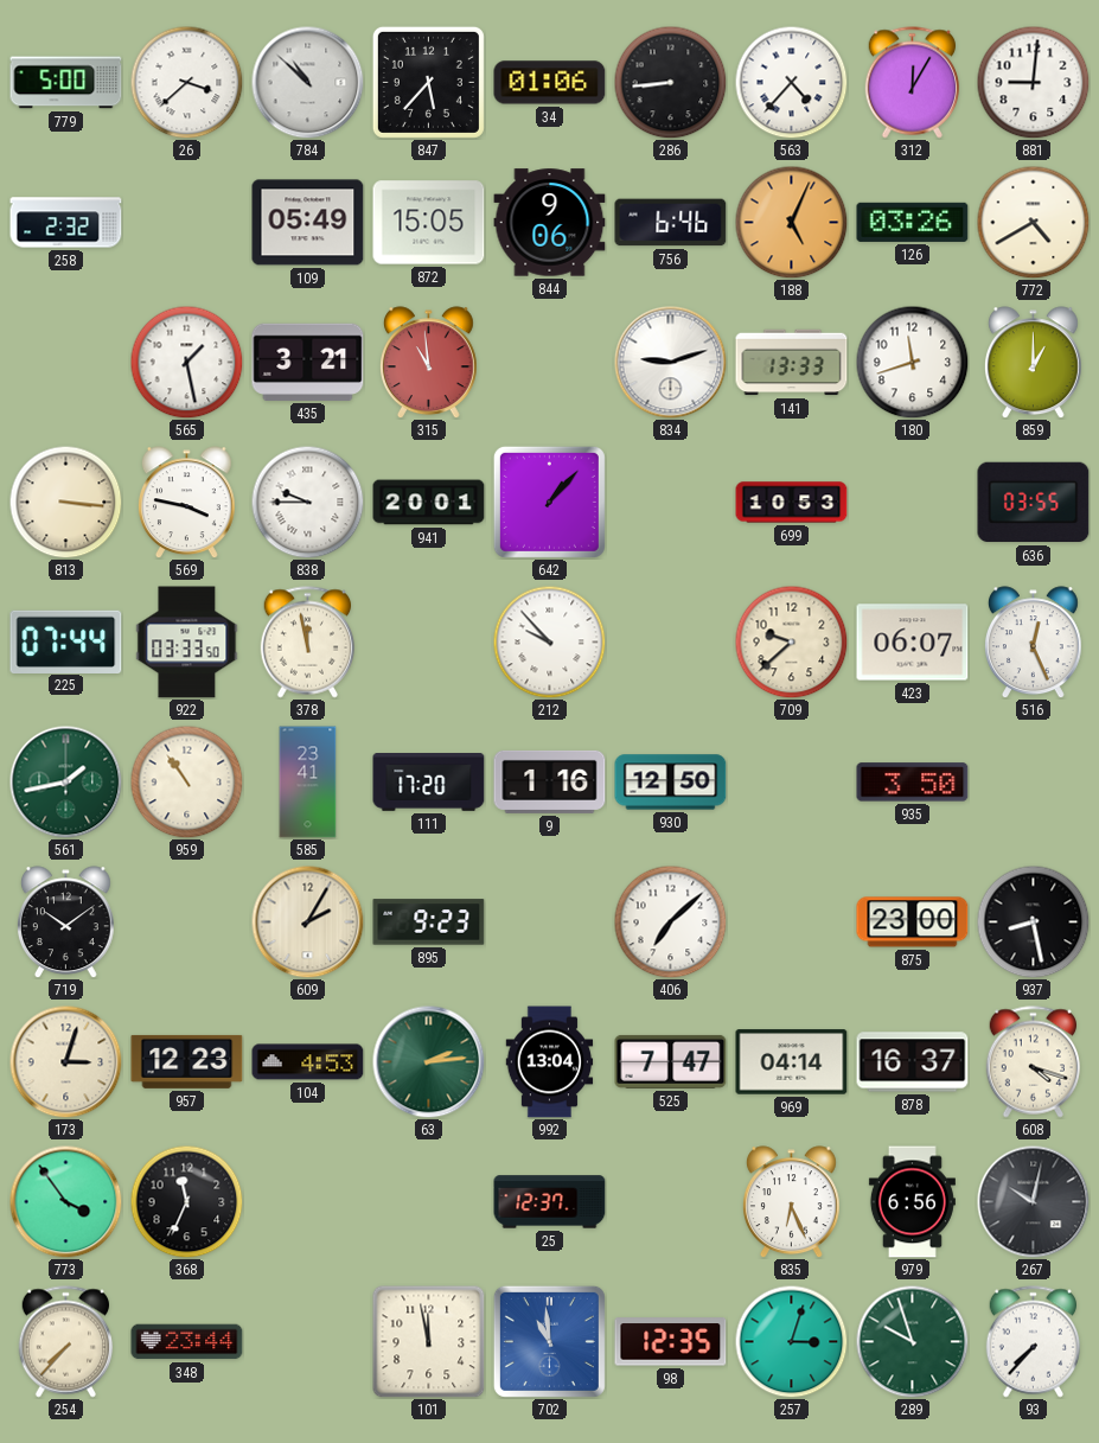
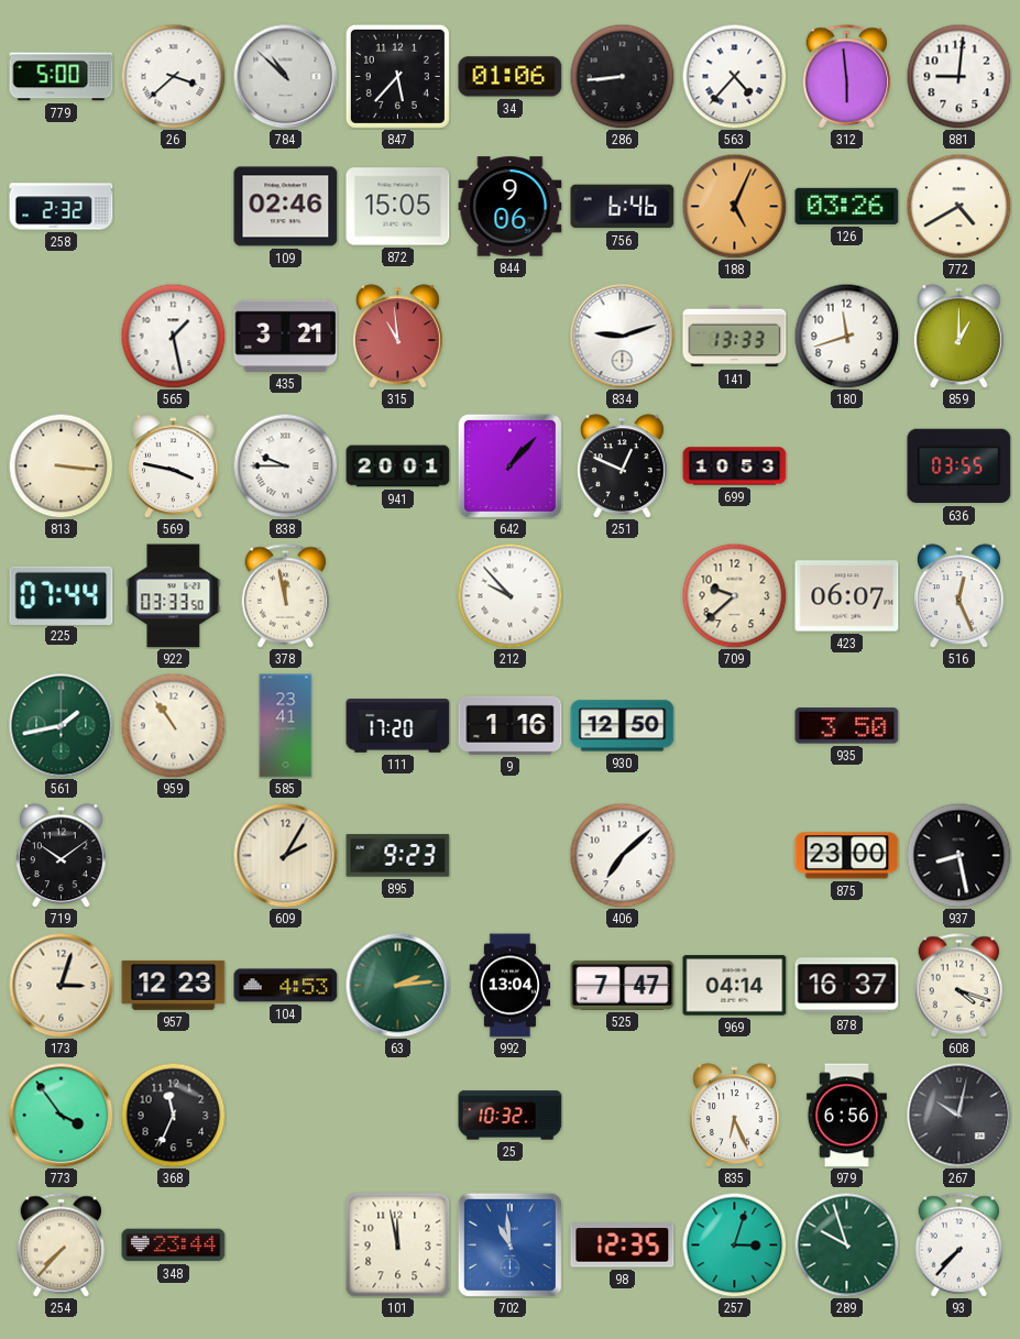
312: 12:05 -> 5:59
109: 05:49 -> 02:46
251: none -> 12:49
25: 12:37 -> 10:32
